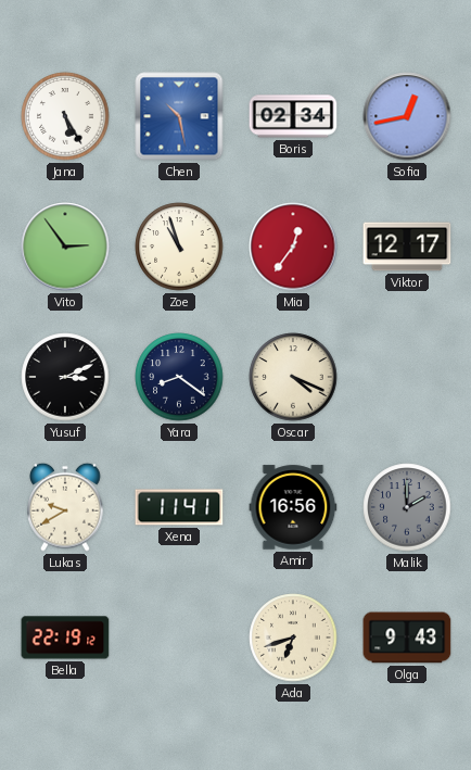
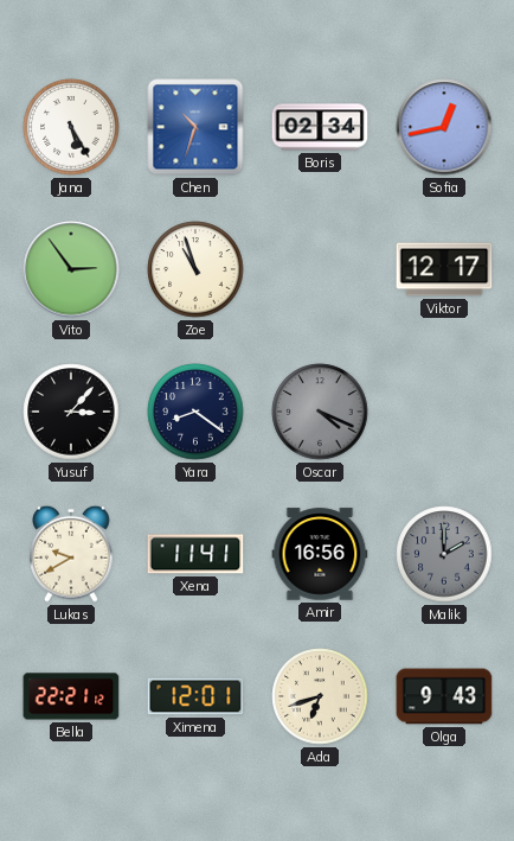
Chen: 10:28 -> 10:33
Mia: 12:36 -> none
Yusuf: 3:11 -> 3:07
Oscar dial: cream -> grey
Bella: 22:19 -> 22:21
Ximena: none -> 12:01
